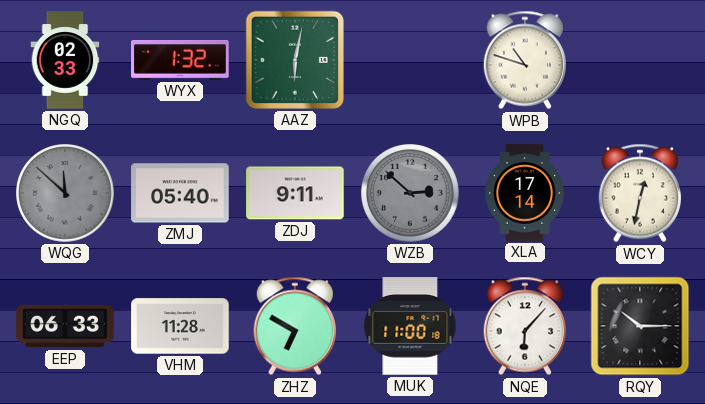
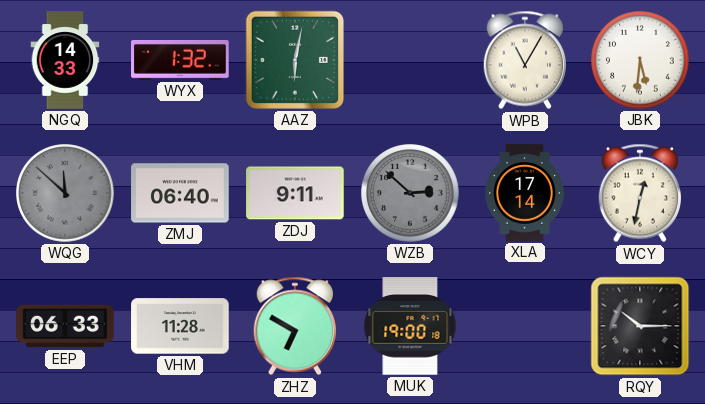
NGQ: 02:33 -> 14:33
WPB: 10:48 -> 11:05
JBK: none -> 5:31
ZMJ: 05:40 -> 06:40
MUK: 11:00 -> 19:00
NQE: 6:07 -> none
